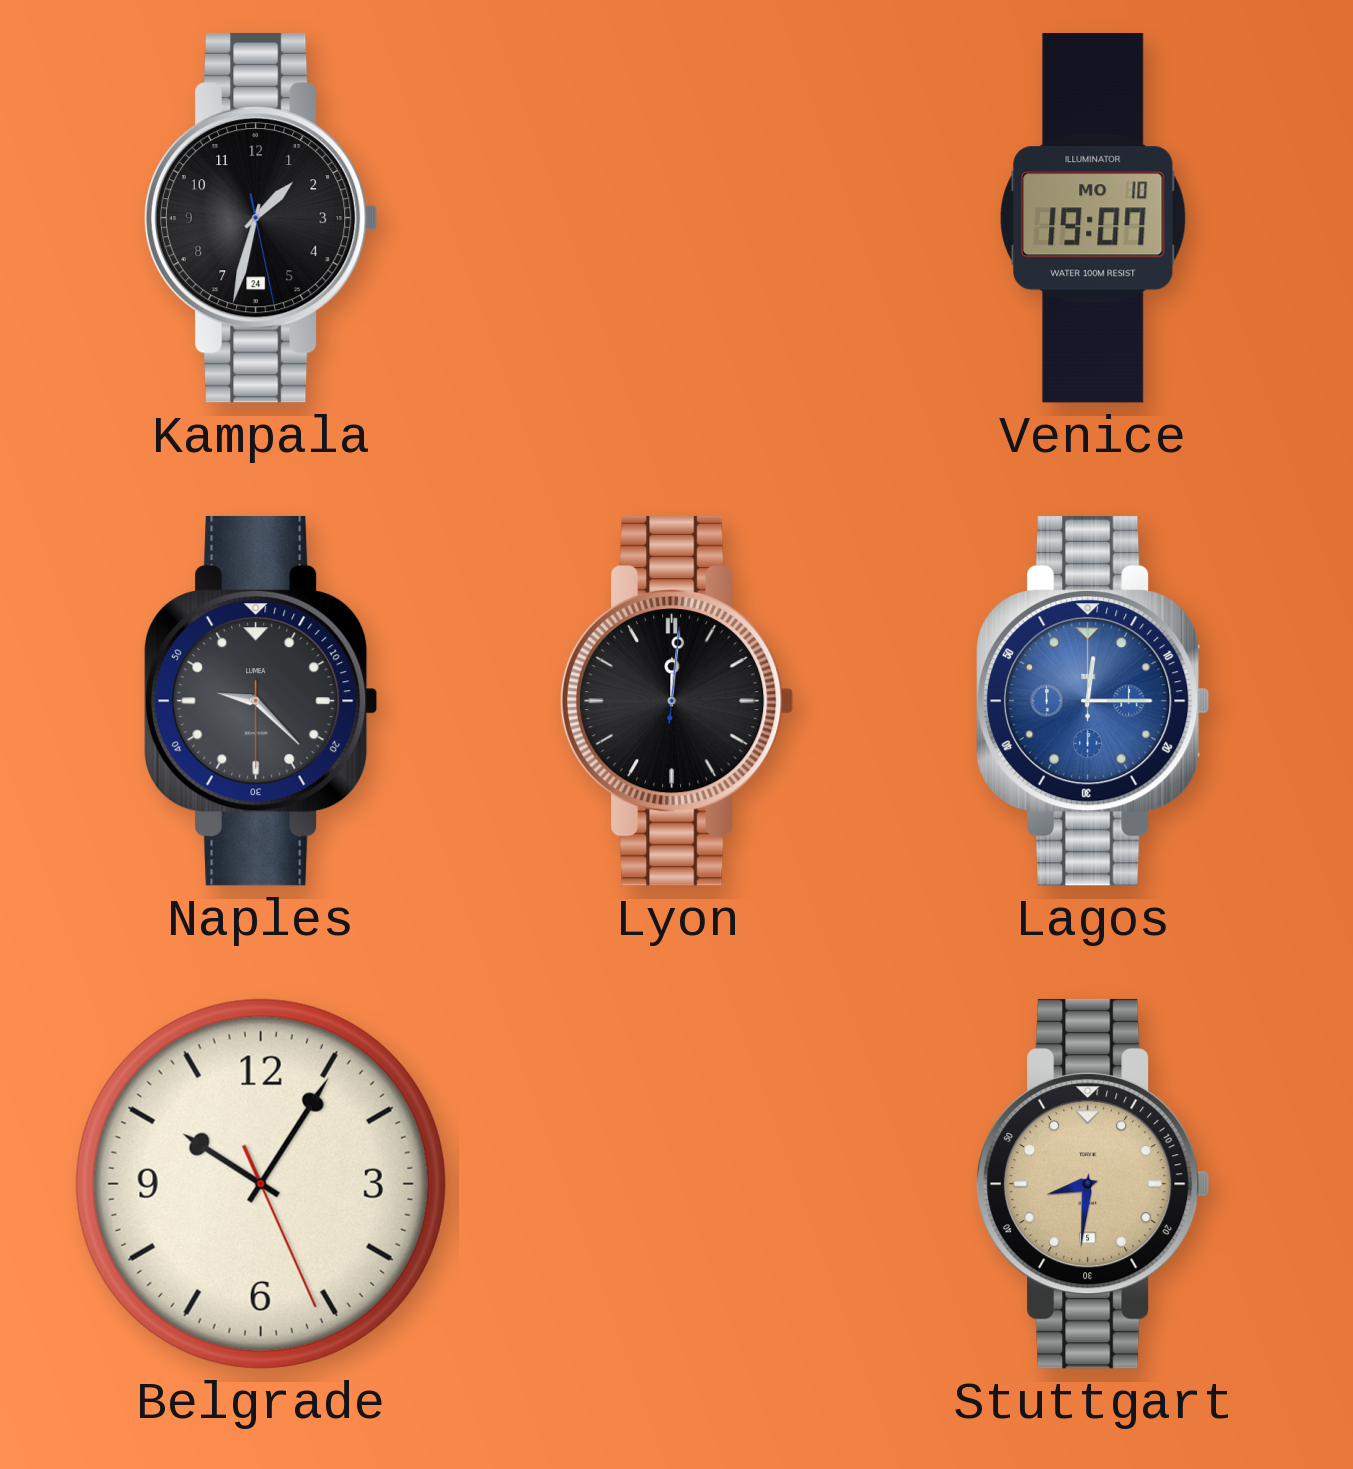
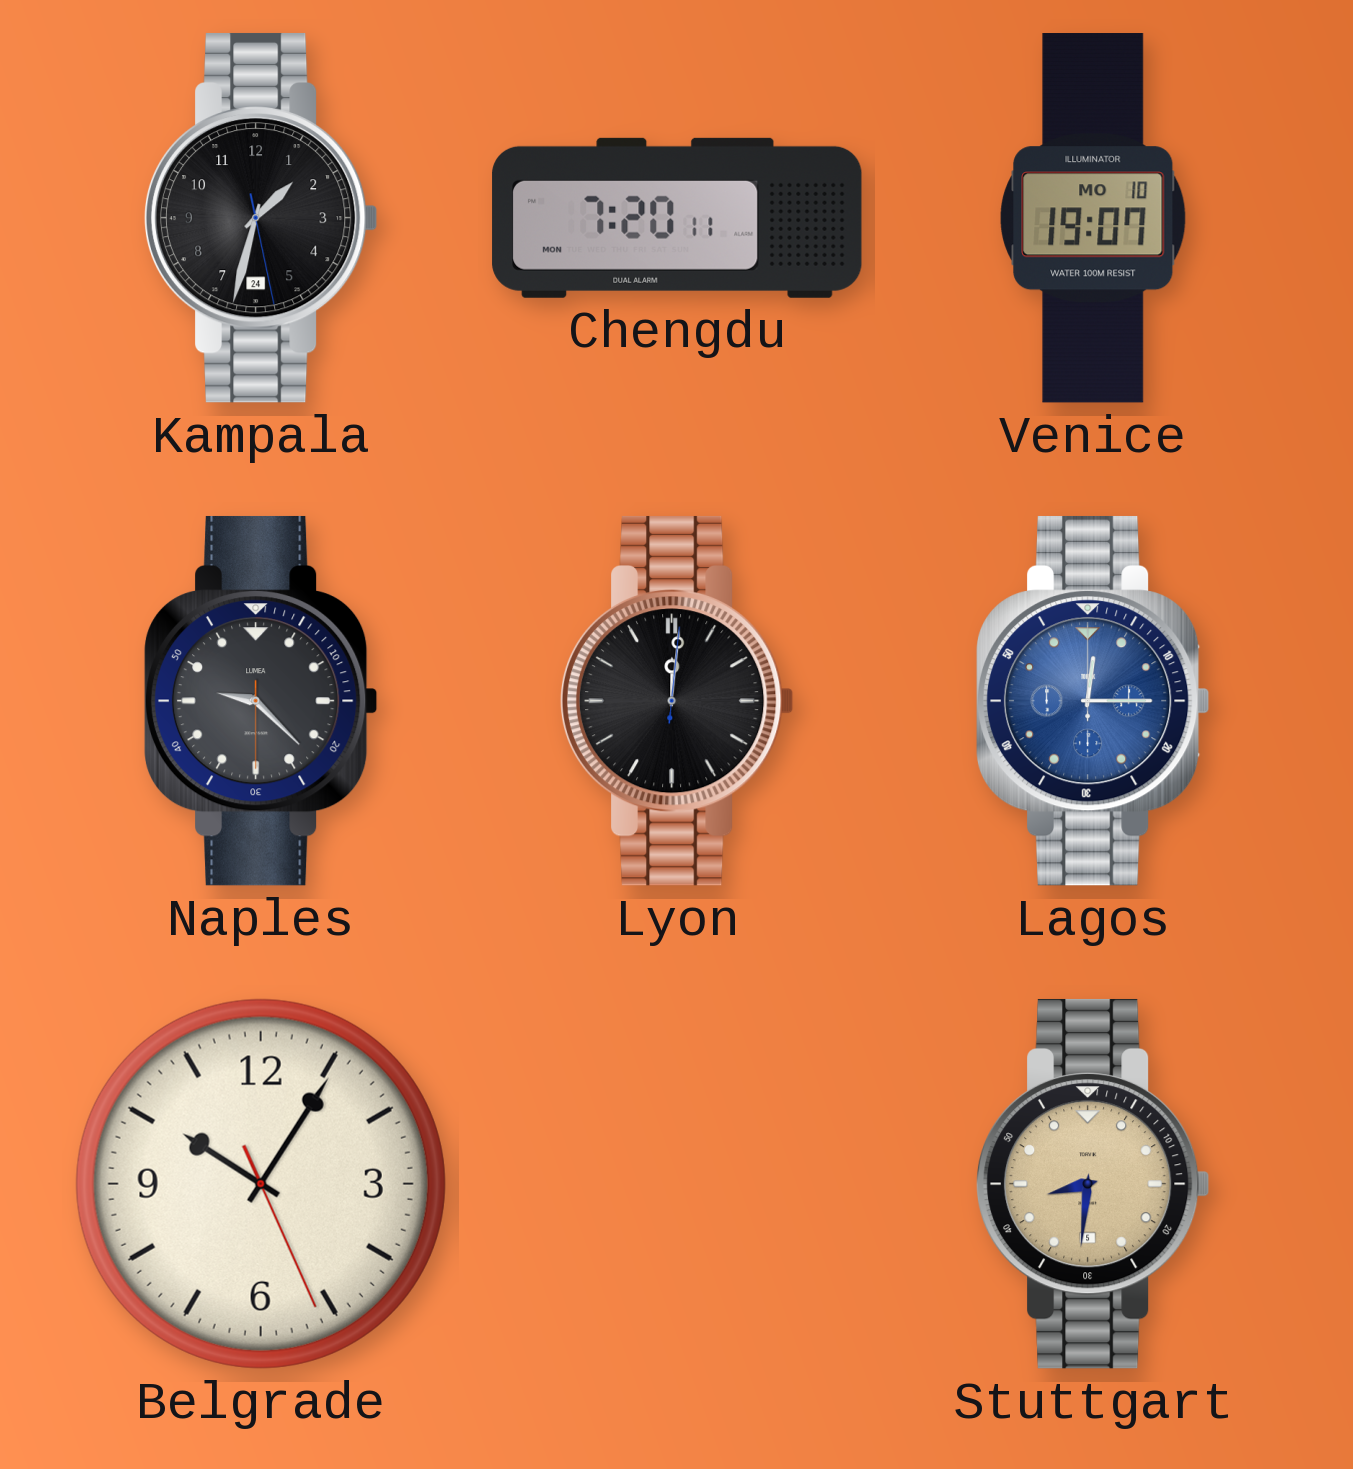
Chengdu: none -> 7:20
